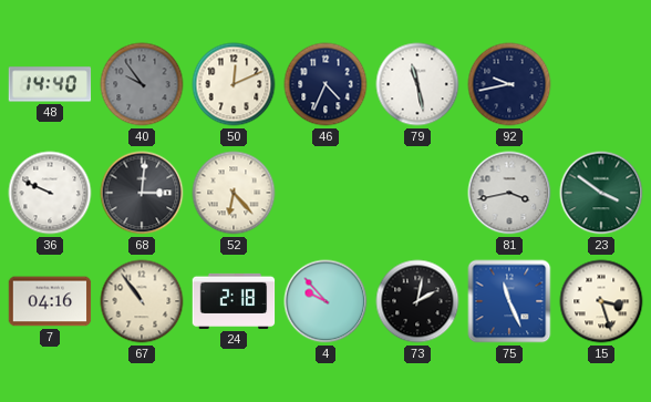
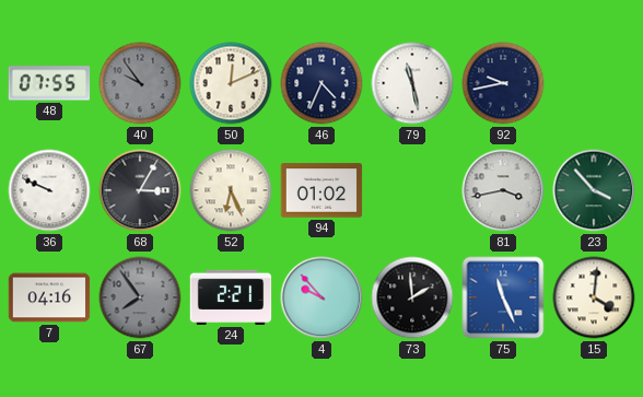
48: 14:40 -> 07:55
68: 3:01 -> 3:05
52: 6:23 -> 6:26
94: none -> 01:02
23: 3:51 -> 3:53
67: 10:54 -> 7:54
67 dial: cream -> grey
24: 2:18 -> 2:21
73: 2:02 -> 1:59
15: 3:27 -> 4:01
